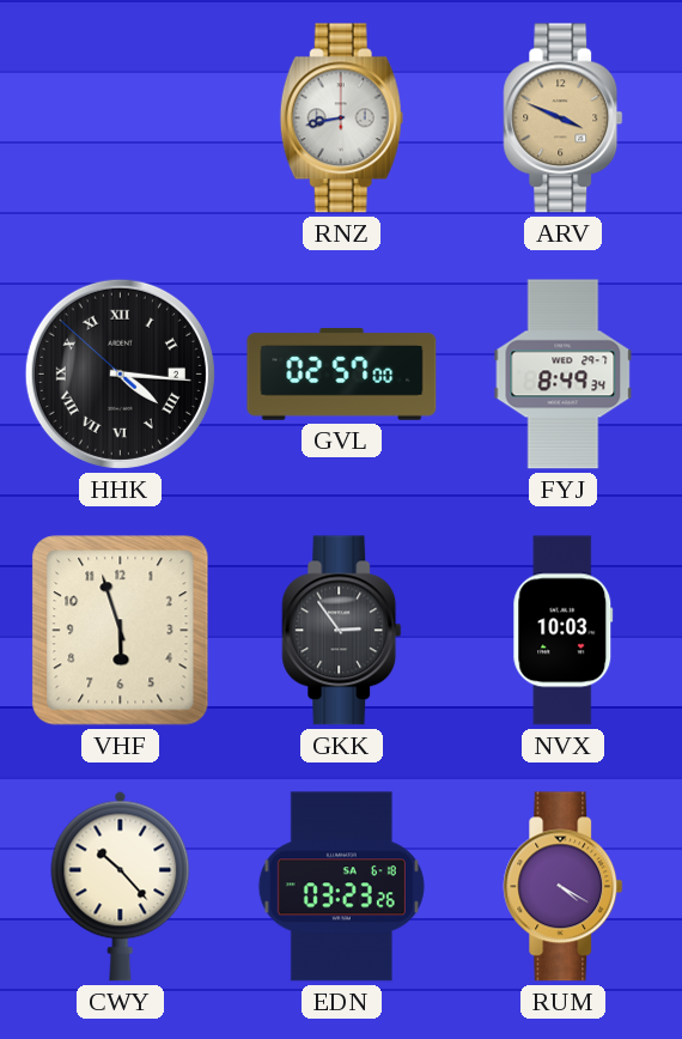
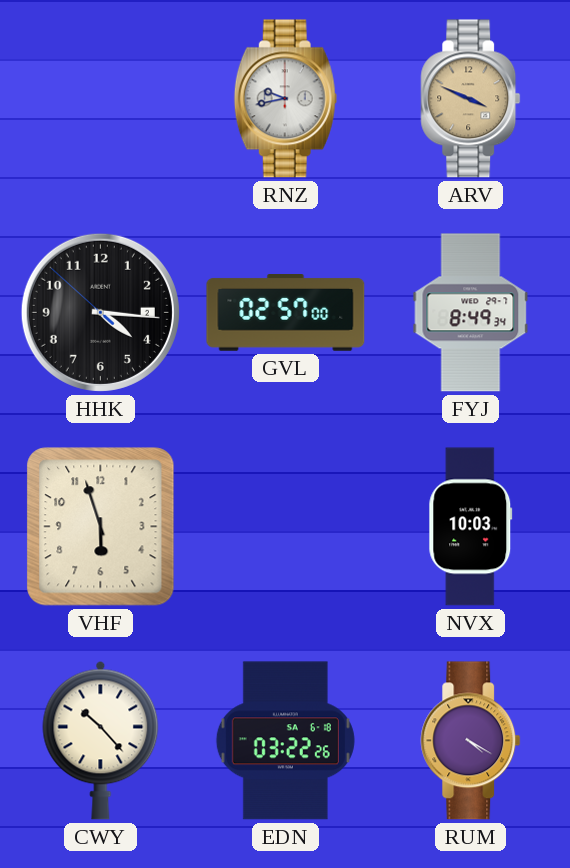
RNZ: 8:43 -> 9:43
HHK numerals: Roman -> Arabic
GKK: 2:54 -> none
EDN: 03:23 -> 03:22
